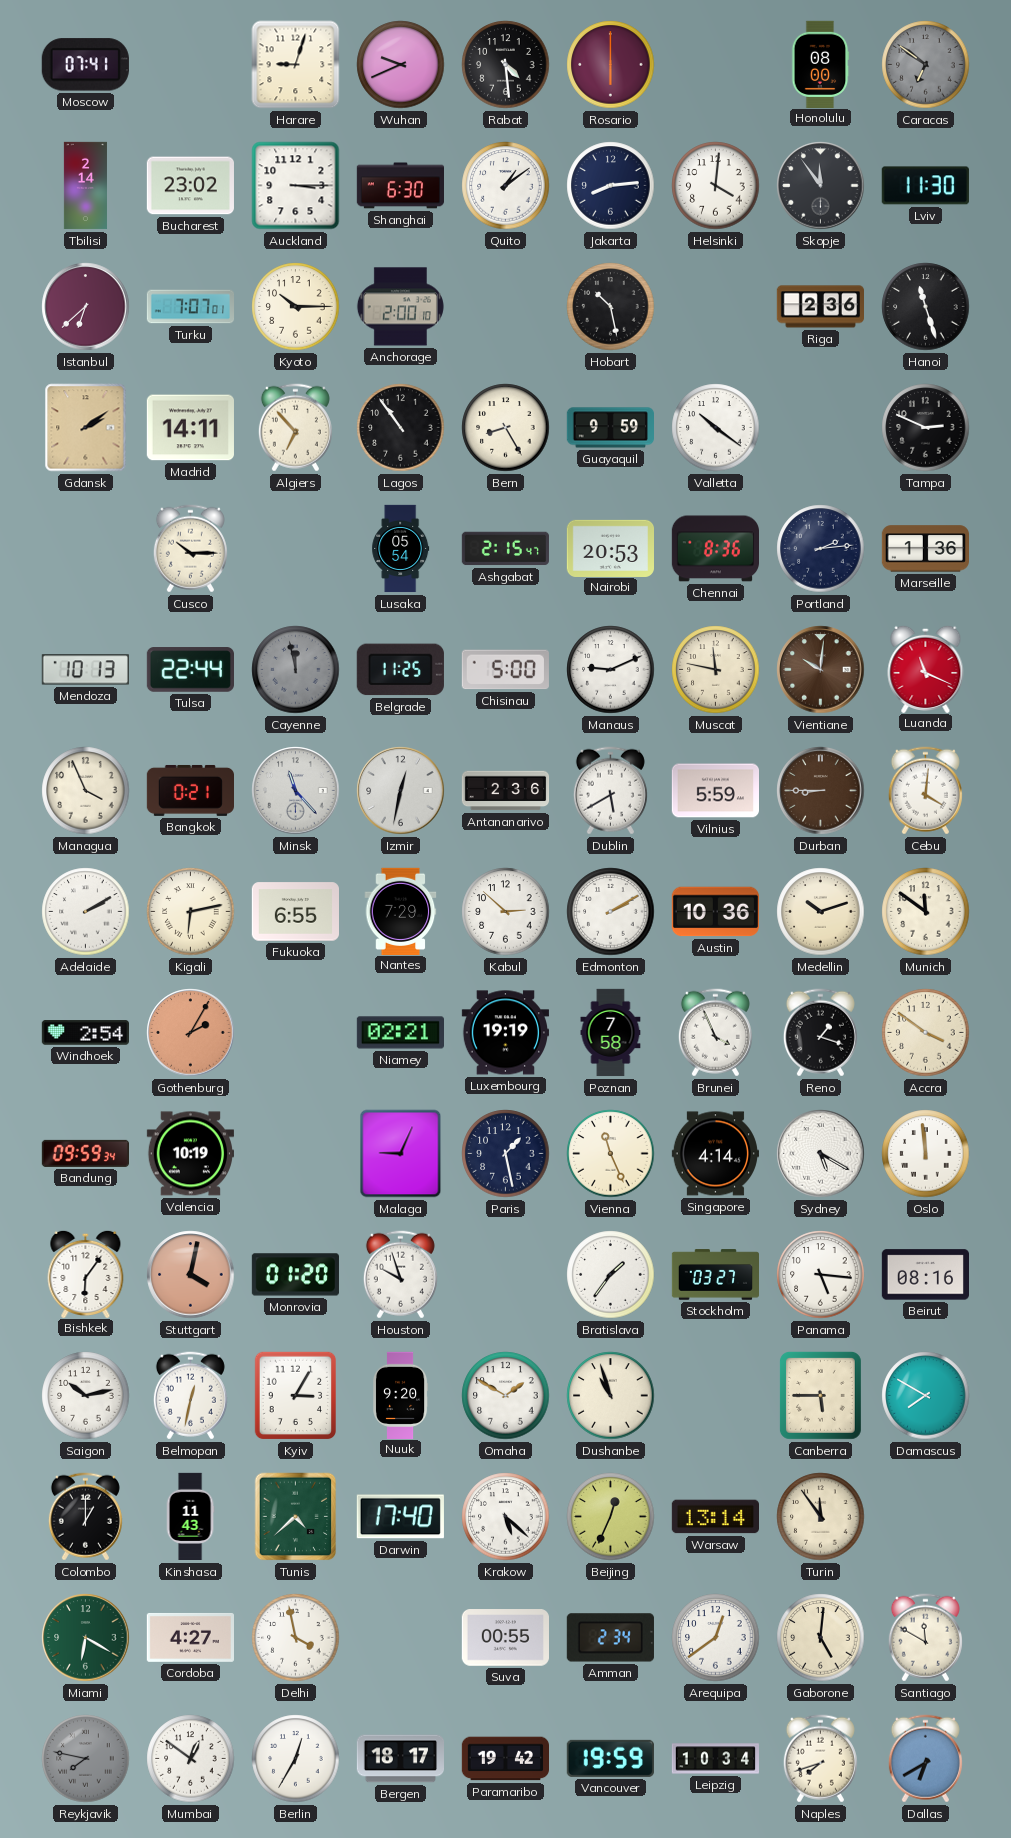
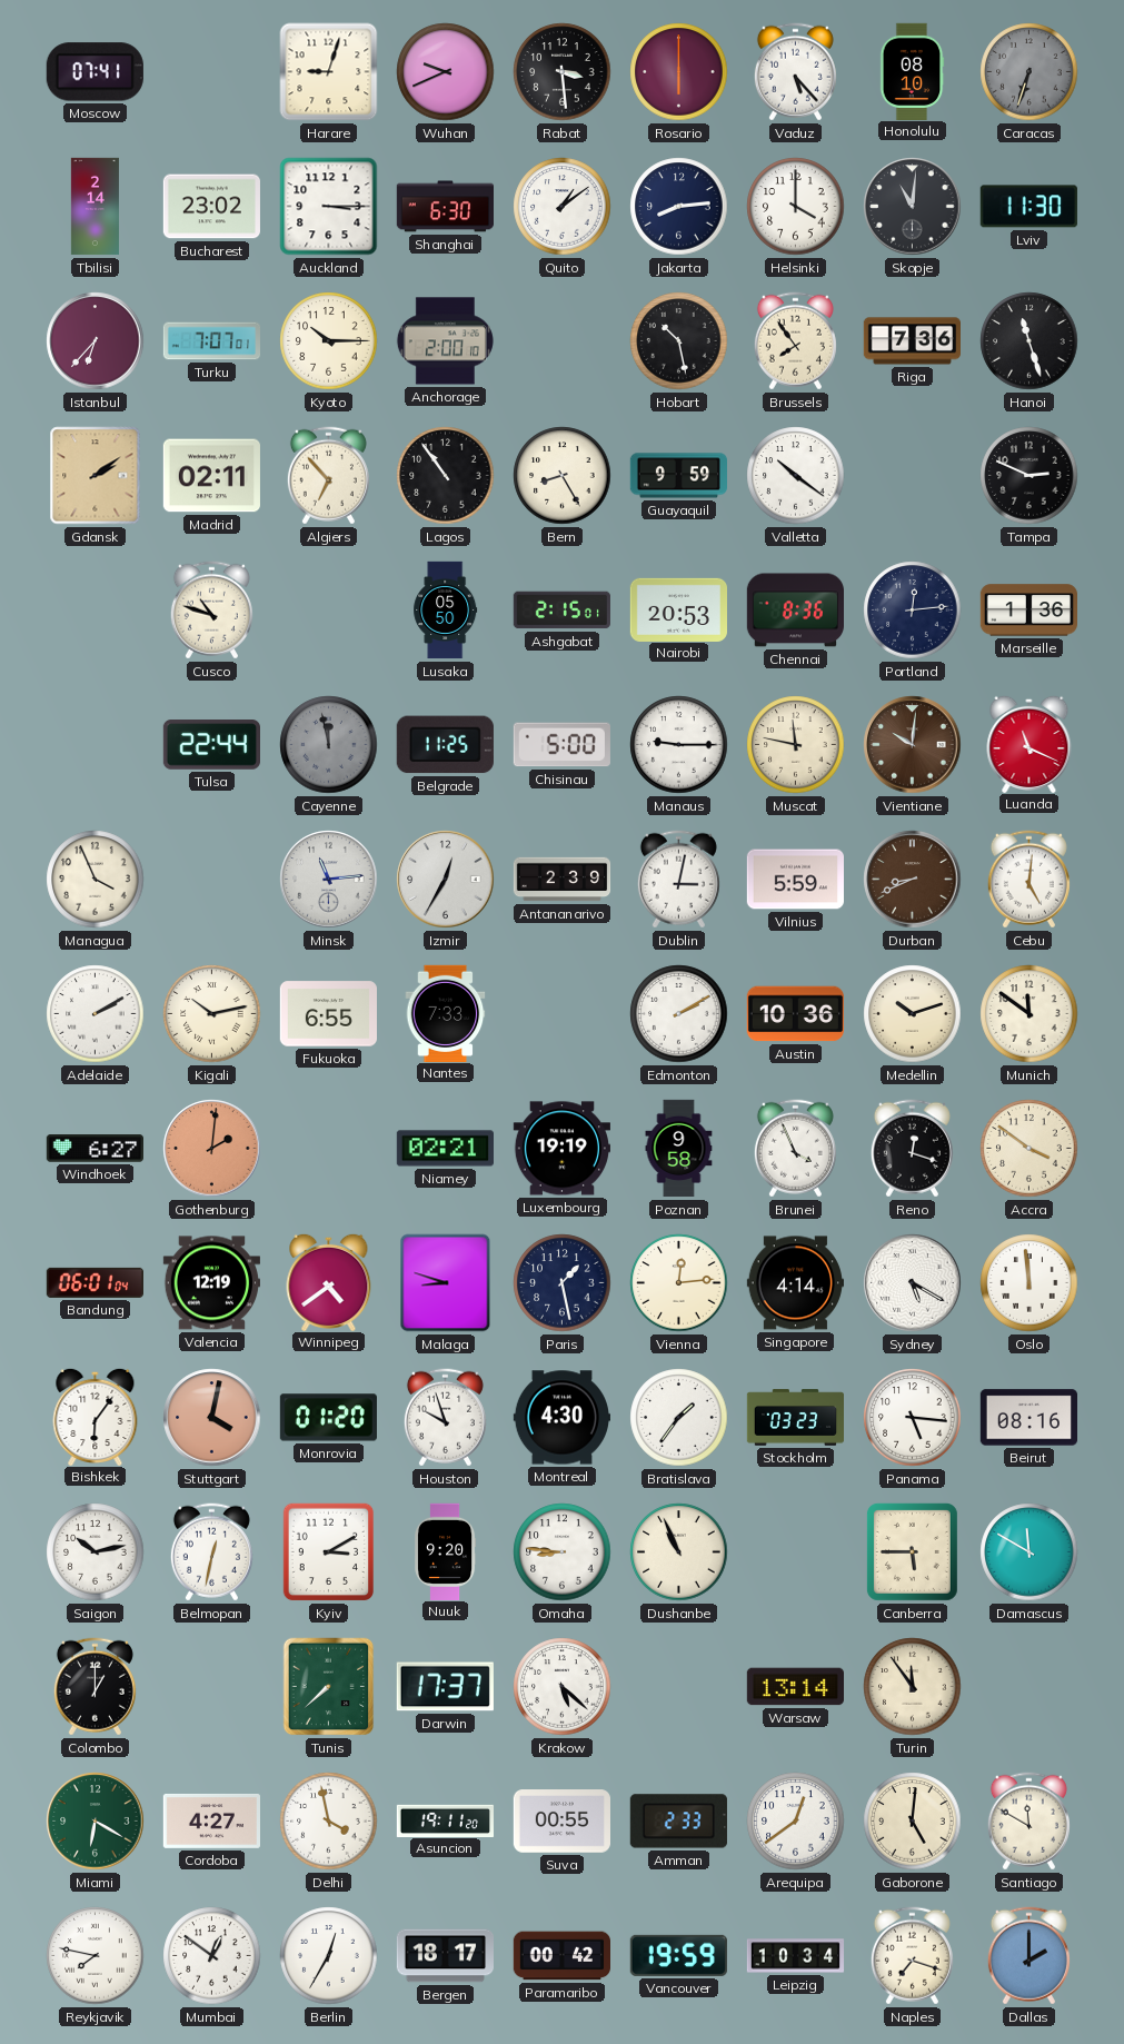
Rabat: 4:29 -> 3:29
Vaduz: none -> 5:23
Honolulu: 08:00 -> 08:10
Caracas: 6:51 -> 6:33
Helsinki: 4:01 -> 4:00
Skopje: 11:54 -> 11:01
Istanbul: 6:38 -> 6:37
Brussels: none -> 7:54
Riga: 2:36 -> 7:36
Madrid: 14:11 -> 02:11
Cusco: 10:15 -> 10:48
Lusaka: 05:54 -> 05:50
Ashgabat: 2:15:47 -> 2:15:01
Portland: 2:14 -> 12:14
Mendoza: 10:13 -> none
Manaus: 9:11 -> 9:15
Bangkok: 0:21 -> none
Minsk: 11:23 -> 11:14
Izmir: 12:32 -> 12:35
Antananarivo: 2:36 -> 2:39
Dublin: 5:40 -> 3:02
Durban: 8:45 -> 8:41
Cebu: 4:01 -> 5:01
Kigali: 6:13 -> 10:13
Nantes: 7:29 -> 7:33
Kabul: 2:52 -> none
Windhoek: 2:54 -> 6:27
Gothenburg: 2:05 -> 2:01
Poznan: 7:58 -> 9:58
Reno: 1:18 -> 12:18
Bandung: 09:59 -> 06:01
Valencia: 10:19 -> 12:19
Winnipeg: none -> 4:39
Malaga: 9:04 -> 8:48
Vienna: 11:26 -> 12:14
Montreal: none -> 4:30
Stockholm: 03:27 -> 03:23
Kyiv: 3:05 -> 3:10
Omaha: 1:50 -> 8:46
Dushanbe: 10:57 -> 10:56
Damascus: 7:50 -> 11:50
Kinshasa: 11:43 -> none
Tunis: 4:38 -> 7:38
Darwin: 17:40 -> 17:37
Beijing: 12:34 -> none
Asuncion: none -> 19:11
Amman: 2:34 -> 2:33
Reykjavik dial: grey -> white
Paramaribo: 19:42 -> 00:42
Naples: 7:42 -> 7:18
Dallas: 6:40 -> 2:00
